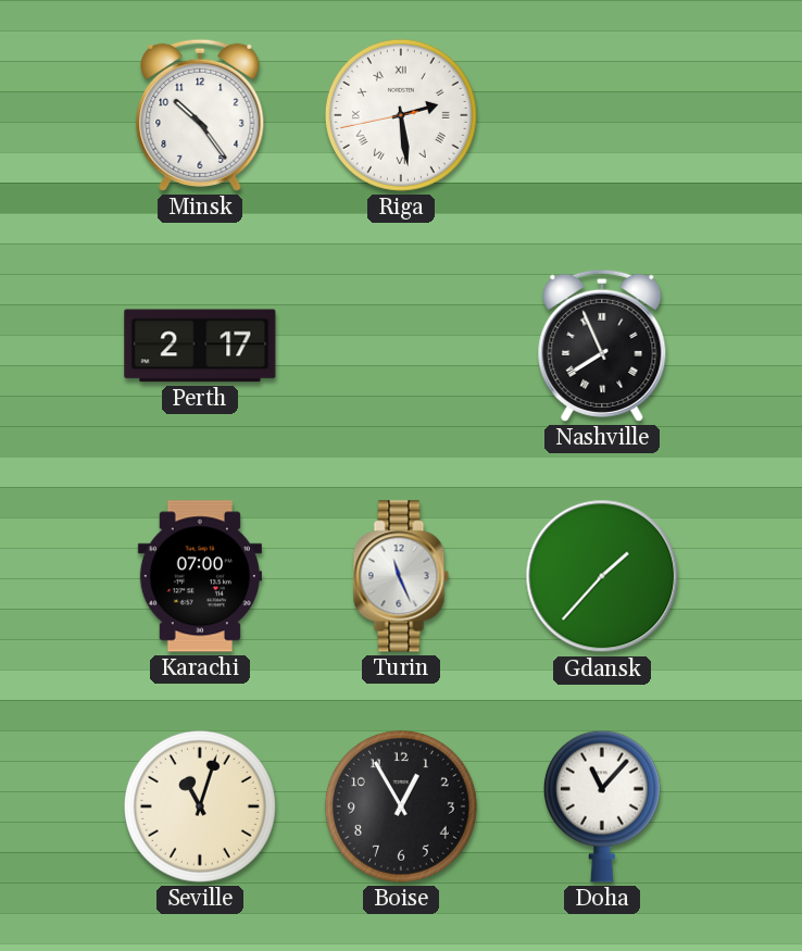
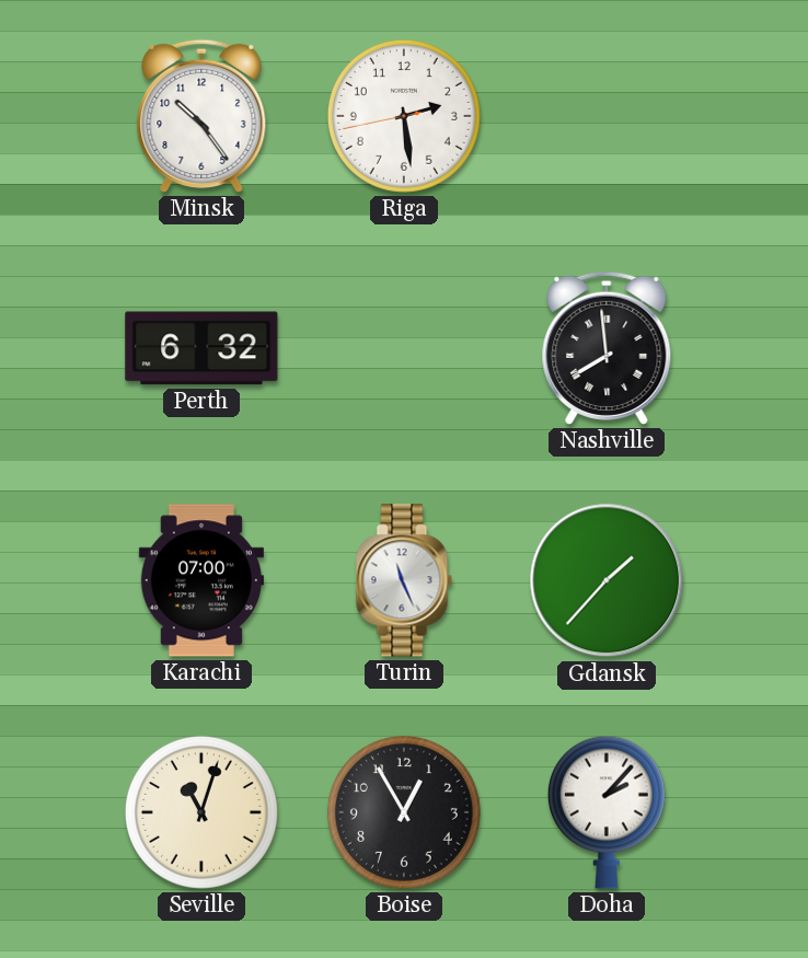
Riga numerals: Roman -> Arabic
Perth: 2:17 -> 6:32
Nashville: 7:56 -> 7:59
Doha: 11:07 -> 2:07
